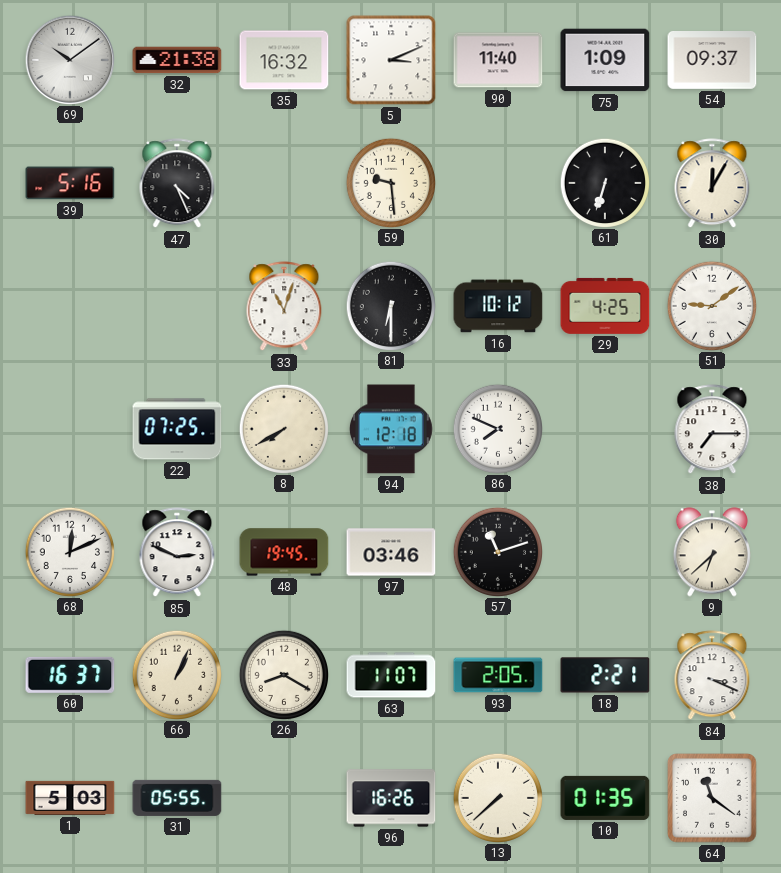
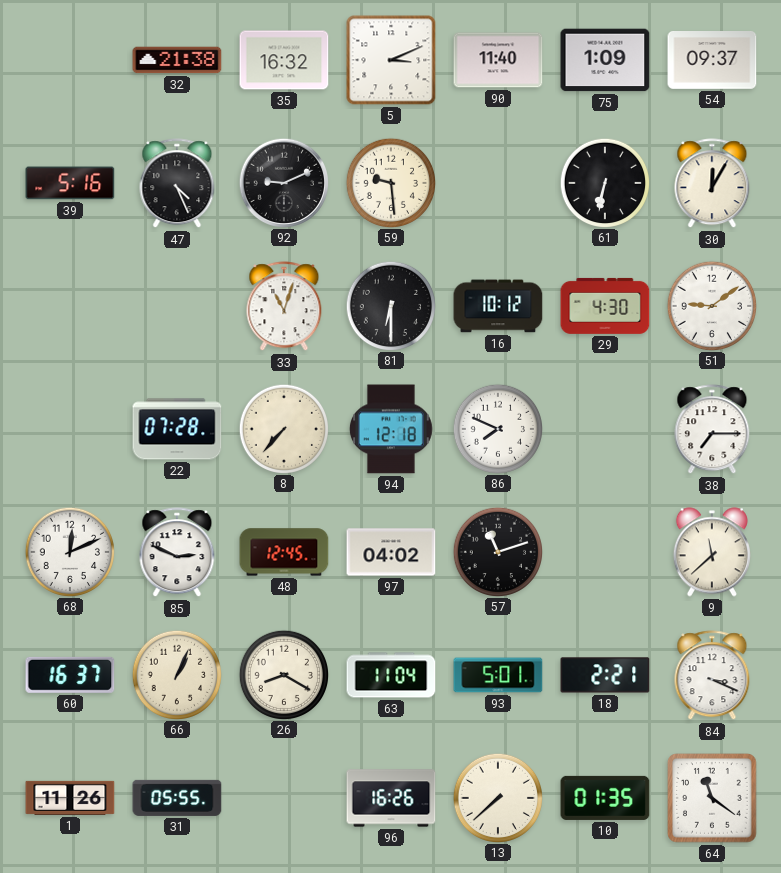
69: 10:09 -> none
92: none -> 9:11
61: 6:33 -> 6:32
29: 4:25 -> 4:30
22: 07:25 -> 07:28
8: 7:40 -> 7:37
48: 19:45 -> 12:45
97: 03:46 -> 04:02
9: 6:38 -> 11:38
63: 11:07 -> 11:04
93: 2:05 -> 5:01
1: 5:03 -> 11:26
